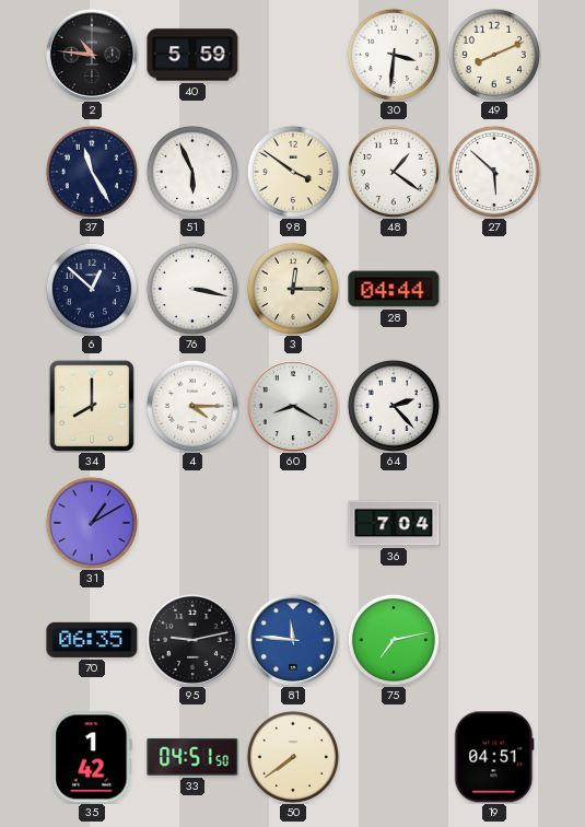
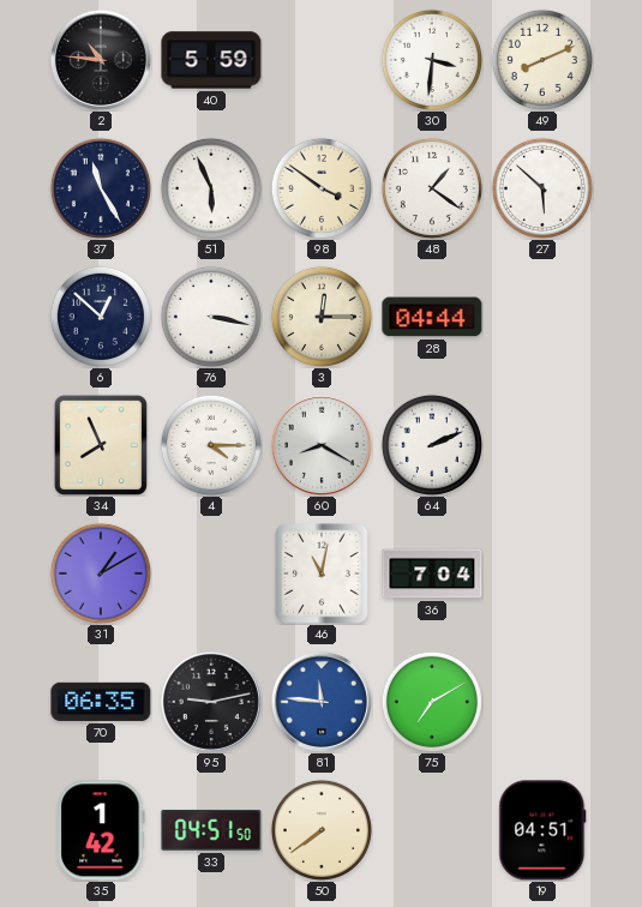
34: 8:00 -> 7:56
64: 2:23 -> 2:11
46: none -> 11:02
75: 7:13 -> 7:10
